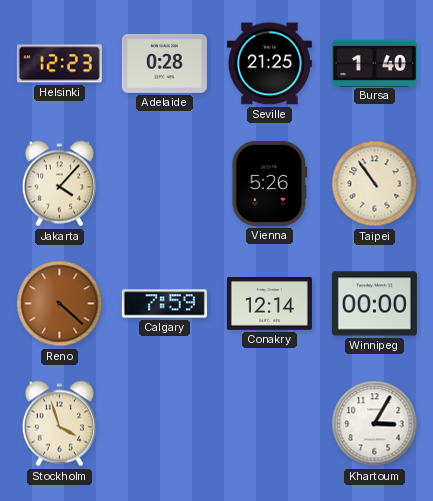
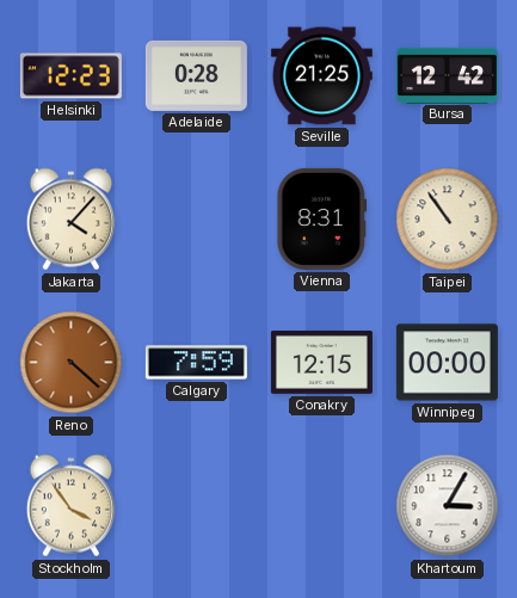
Bursa: 1:40 -> 12:42
Vienna: 5:26 -> 8:31
Conakry: 12:14 -> 12:15
Stockholm: 3:57 -> 3:54
